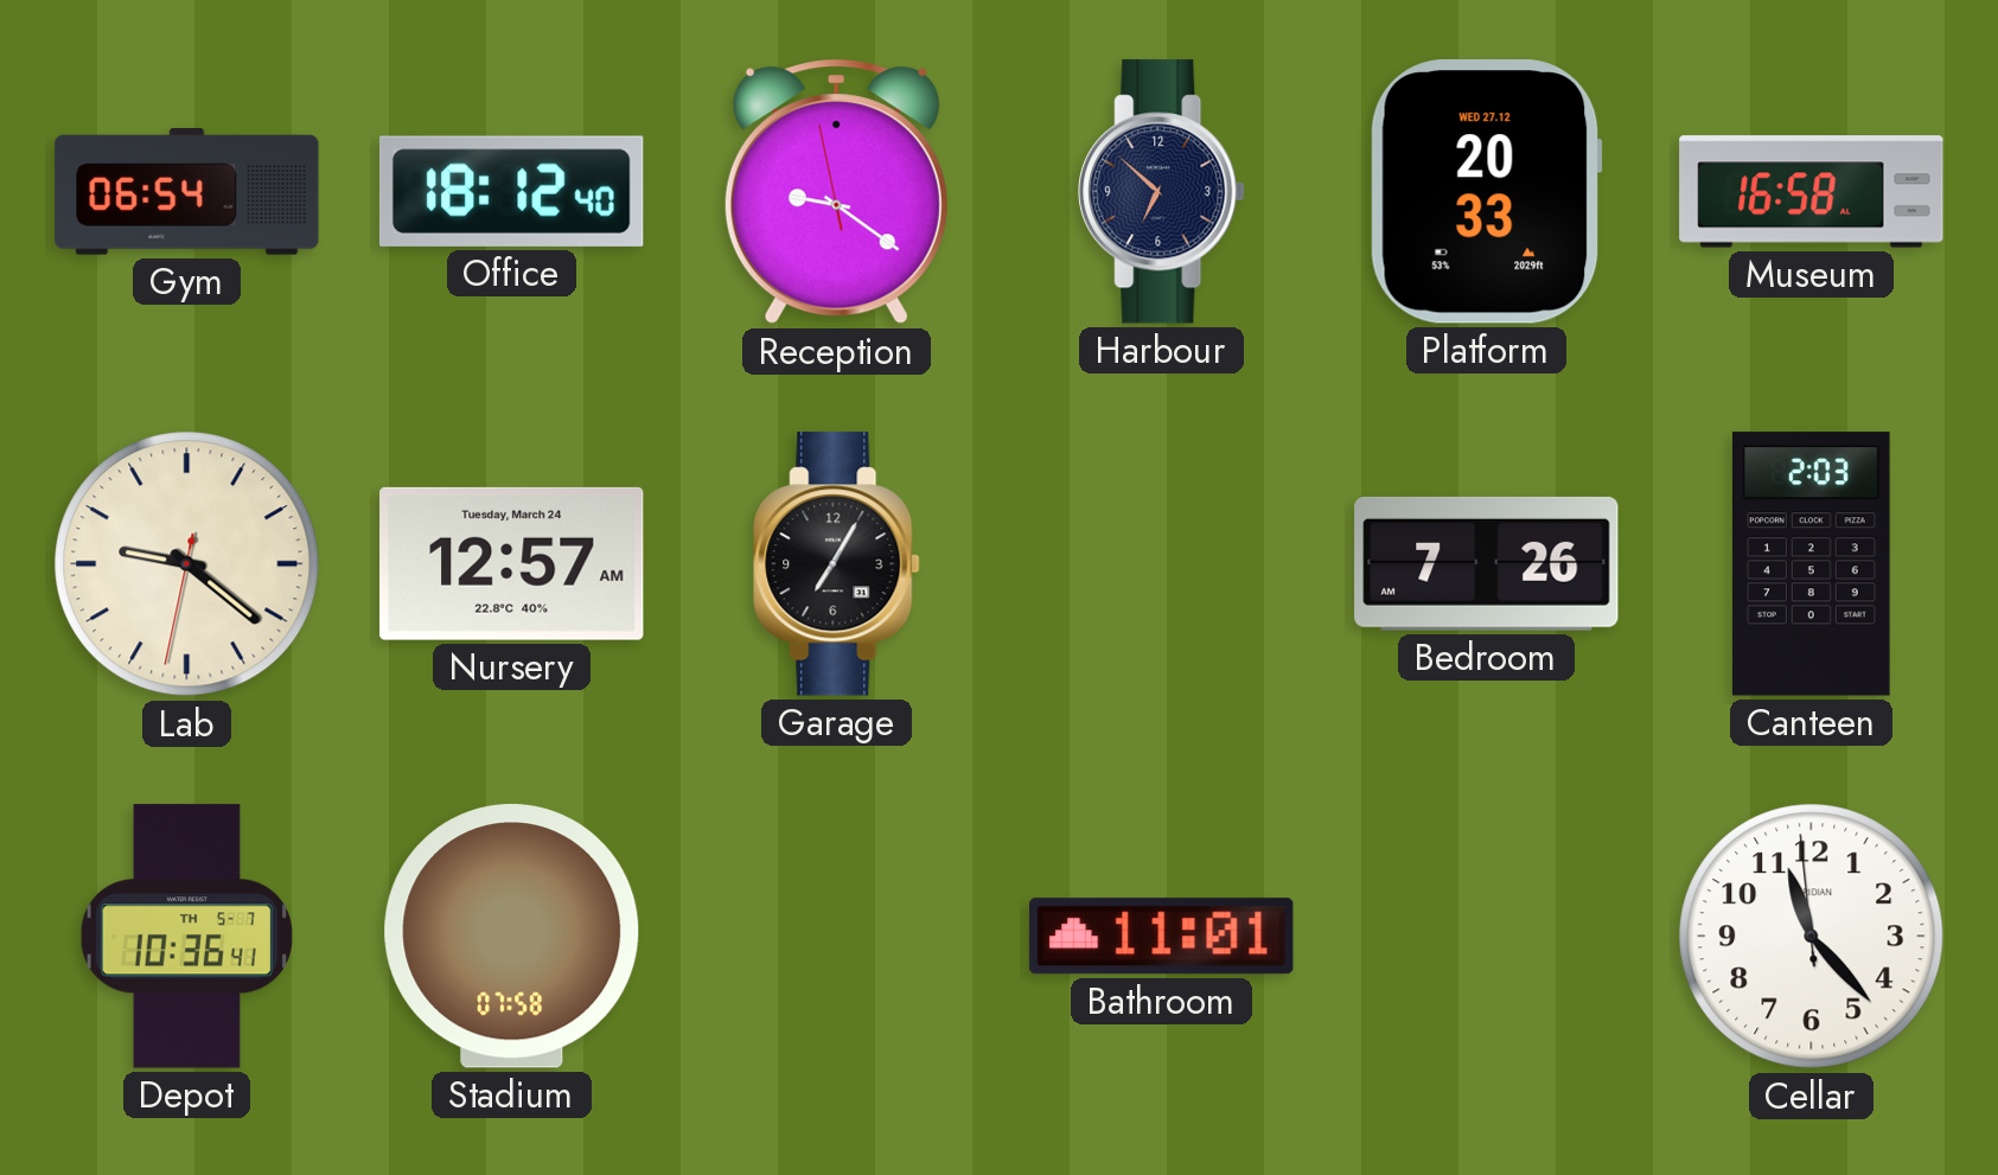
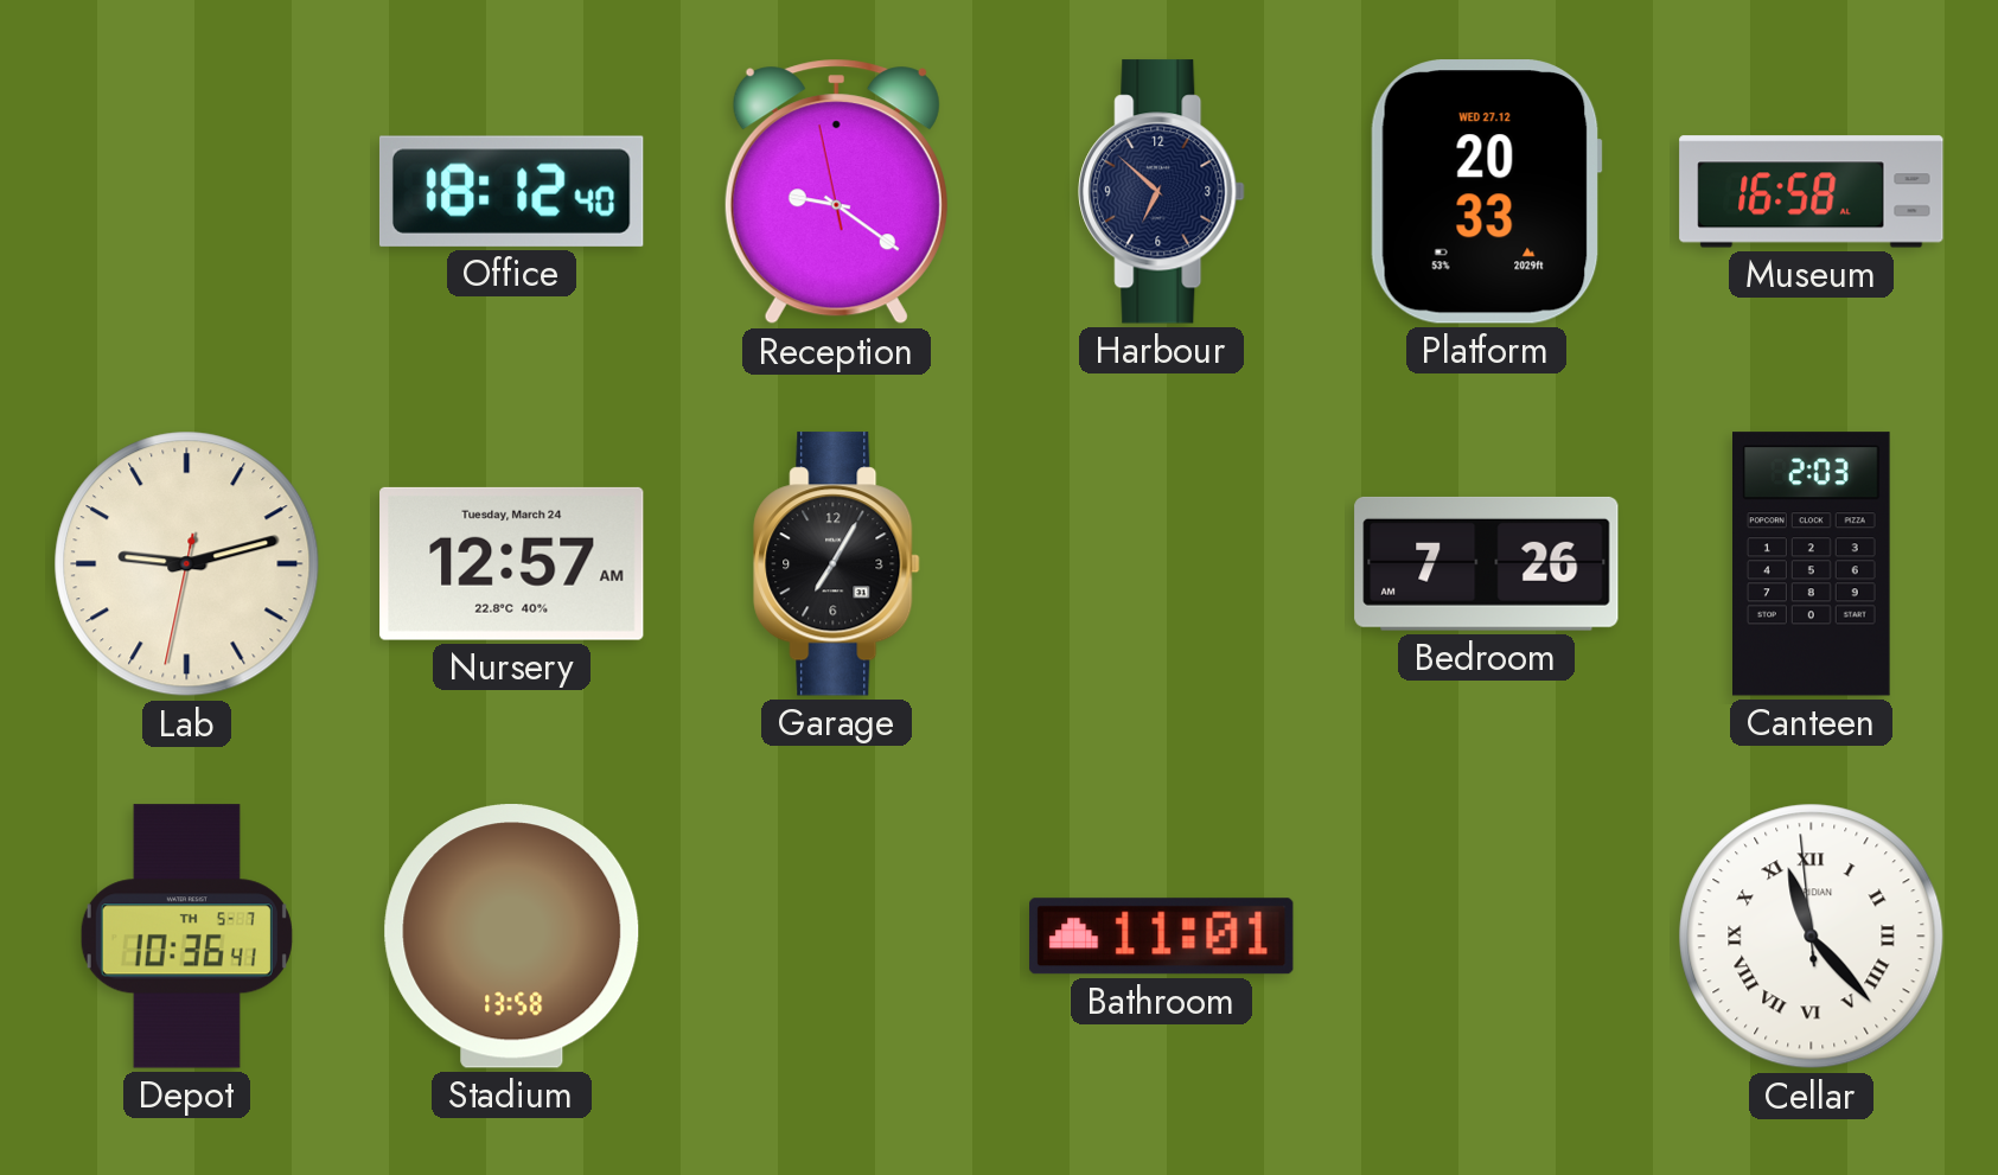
Gym: 06:54 -> none
Lab: 9:21 -> 9:12
Stadium: 07:58 -> 13:58
Cellar numerals: Arabic -> Roman
